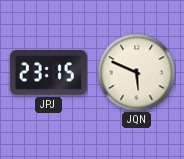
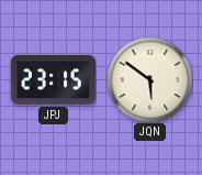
JQN: 5:49 -> 5:51
